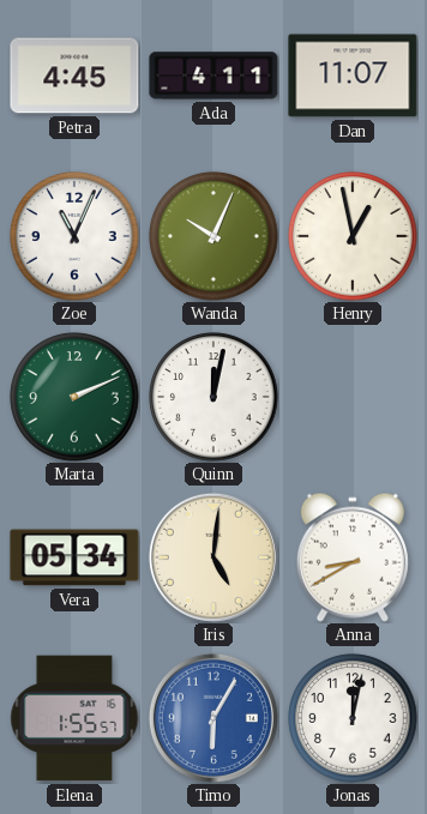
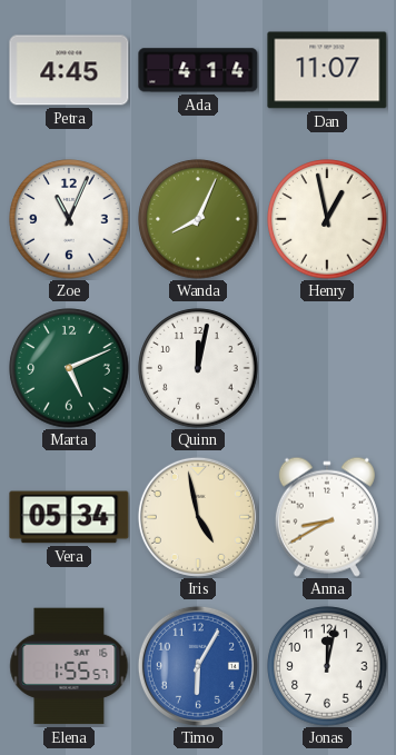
Ada: 4:11 -> 4:14
Wanda: 10:04 -> 8:04
Marta: 2:11 -> 5:11
Iris: 5:01 -> 4:58
